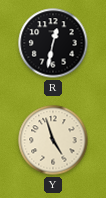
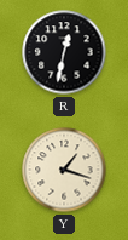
Y: 4:57 -> 1:18
